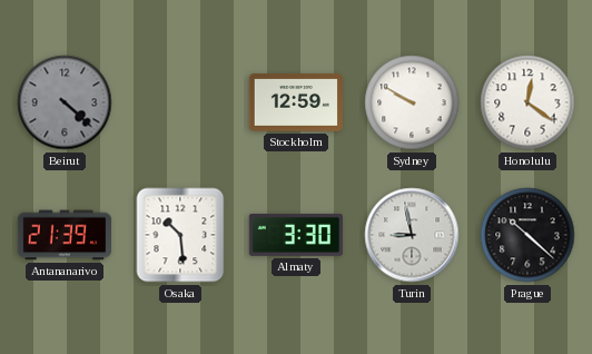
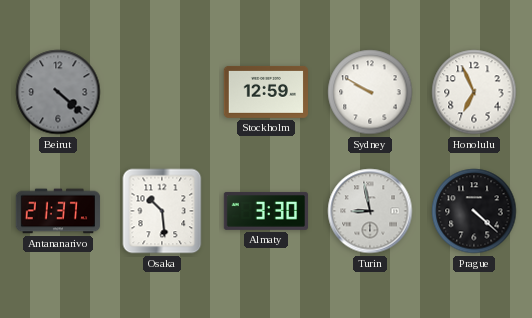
Honolulu: 12:21 -> 6:56
Antananarivo: 21:39 -> 21:37
Prague: 10:22 -> 4:22
